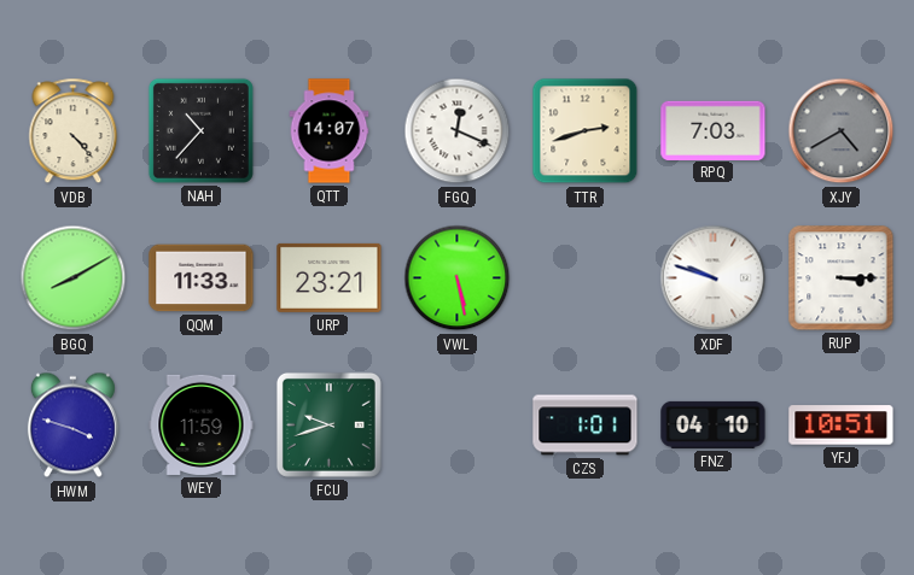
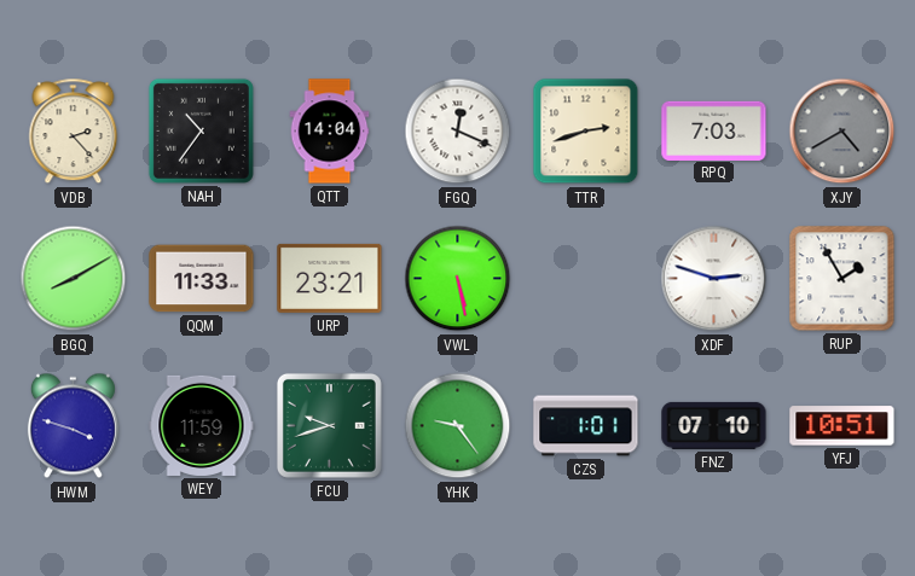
VDB: 4:23 -> 2:23
NAH: 10:37 -> 10:36
QTT: 14:07 -> 14:04
XDF: 9:48 -> 2:48
RUP: 3:15 -> 1:55
YHK: none -> 9:24
FNZ: 04:10 -> 07:10
